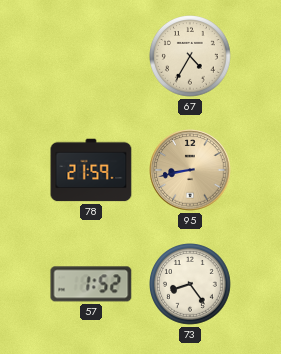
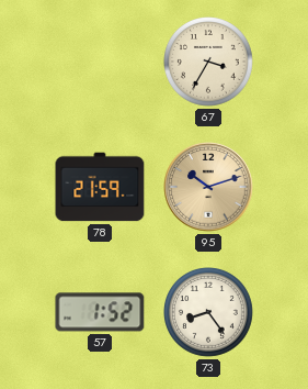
67: 4:35 -> 3:35
95: 8:43 -> 10:12
